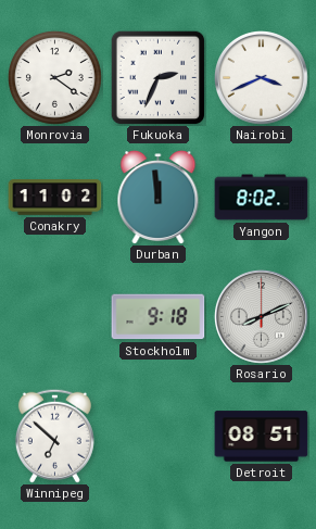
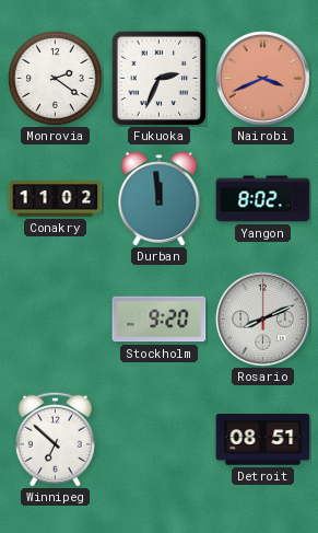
Nairobi dial: white -> salmon
Stockholm: 9:18 -> 9:20
